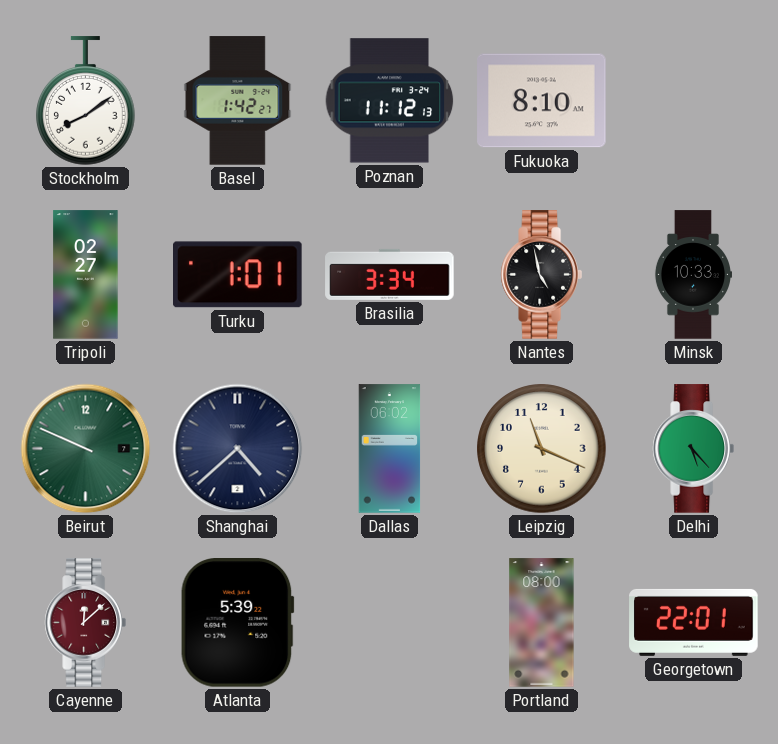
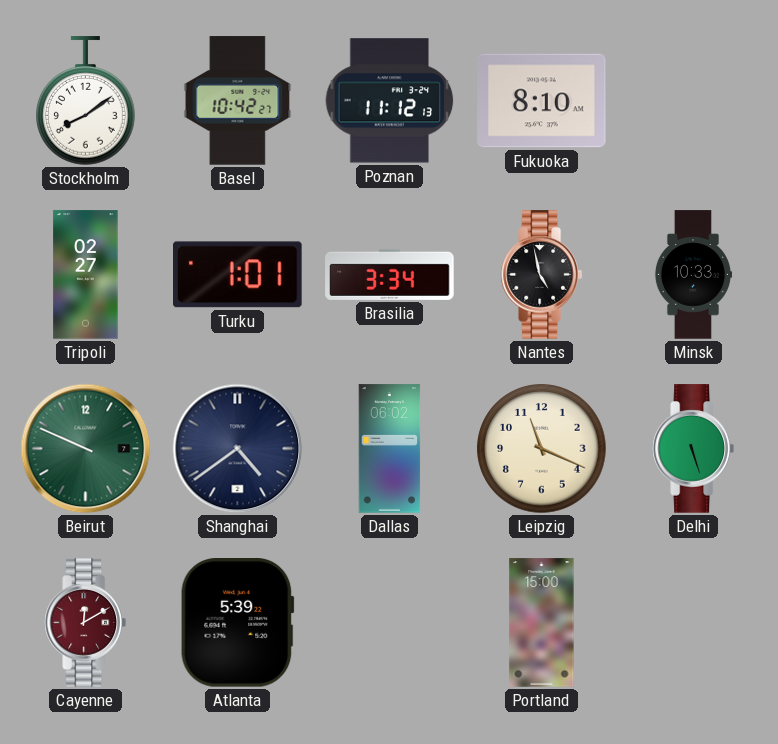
Basel: 1:42 -> 10:42
Shanghai: 4:38 -> 4:39
Delhi: 5:23 -> 5:27
Cayenne: 12:08 -> 12:10
Portland: 08:00 -> 15:00
Georgetown: 22:01 -> none
